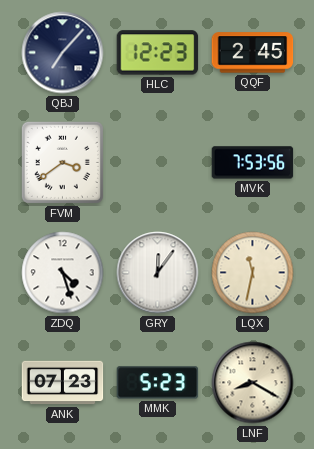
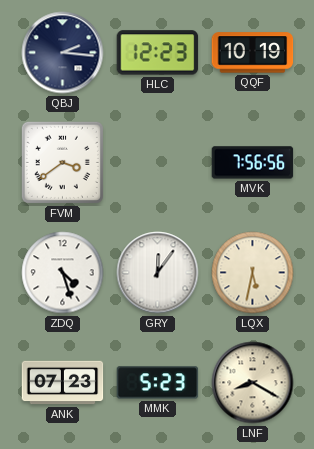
QBJ: 7:07 -> 2:16
QQF: 2:45 -> 10:19
MVK: 7:53 -> 7:56
LQX: 11:32 -> 5:32
